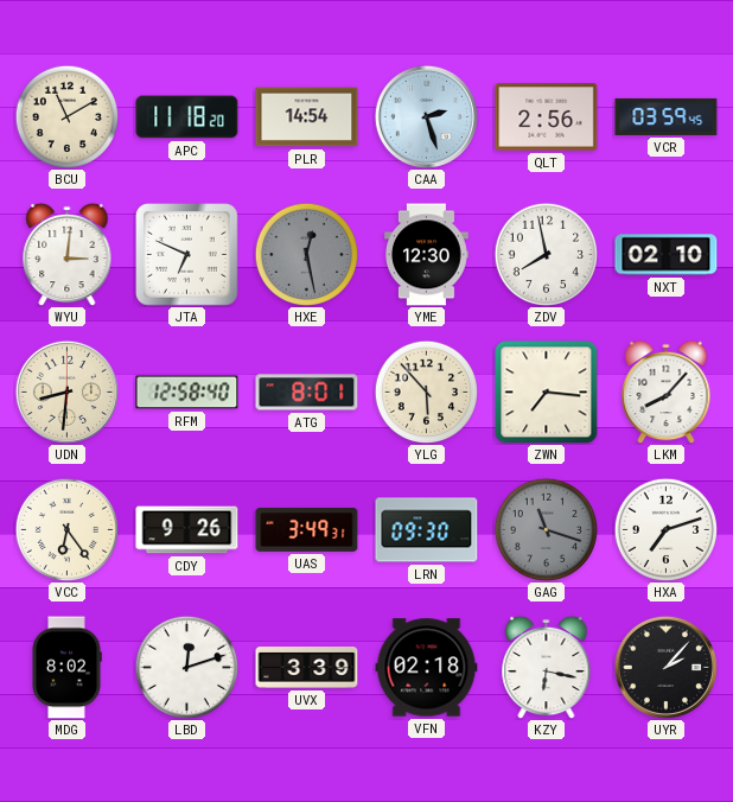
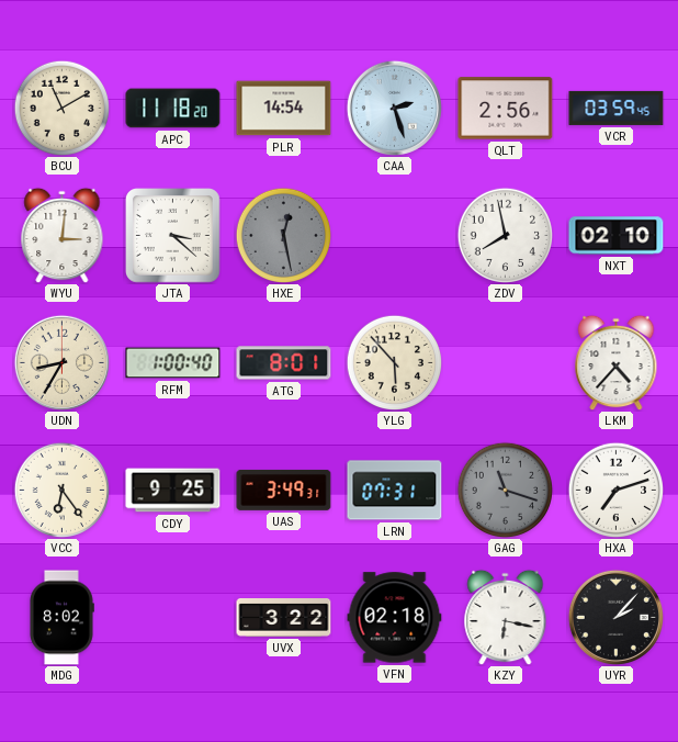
JTA: 6:49 -> 3:22
YME: 12:30 -> none
UDN: 8:31 -> 8:35
RFM: 12:58 -> 1:00
ZWN: 7:16 -> none
LKM: 8:07 -> 4:37
CDY: 9:26 -> 9:25
LRN: 09:30 -> 07:31
LBD: 12:12 -> none
UVX: 3:39 -> 3:22
